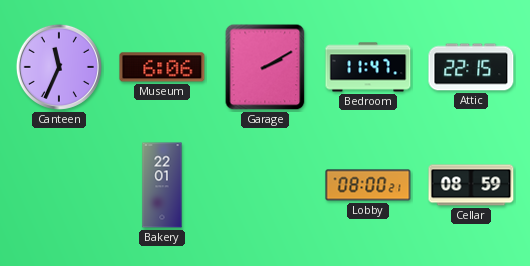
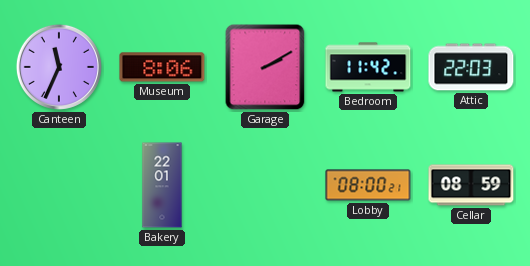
Museum: 6:06 -> 8:06
Bedroom: 11:47 -> 11:42
Attic: 22:15 -> 22:03
